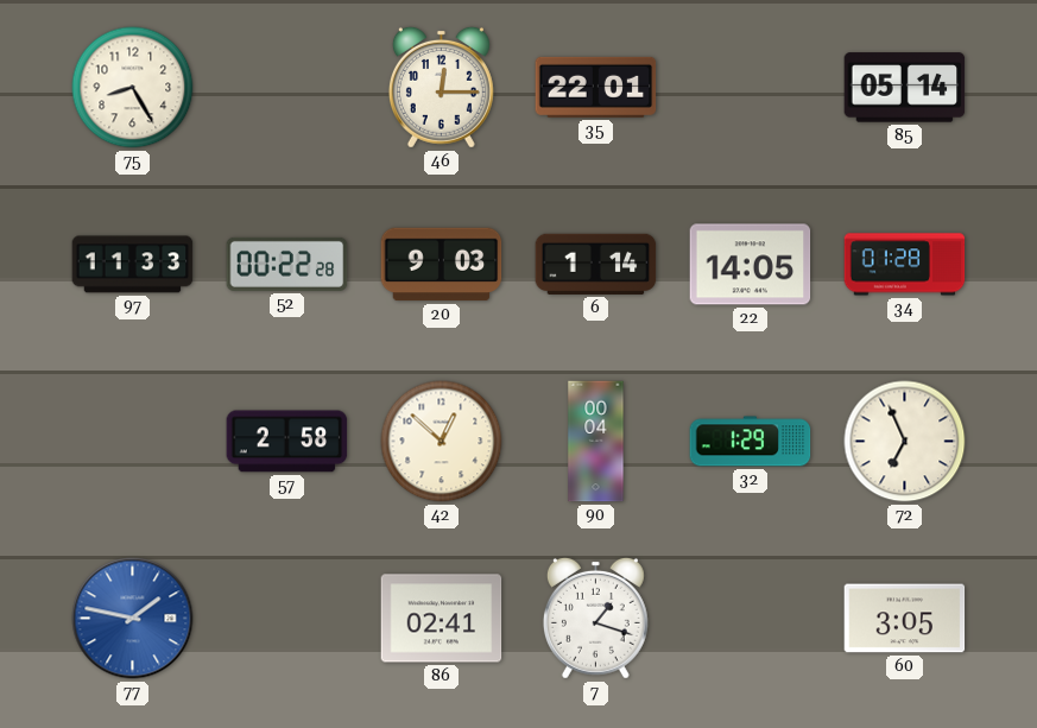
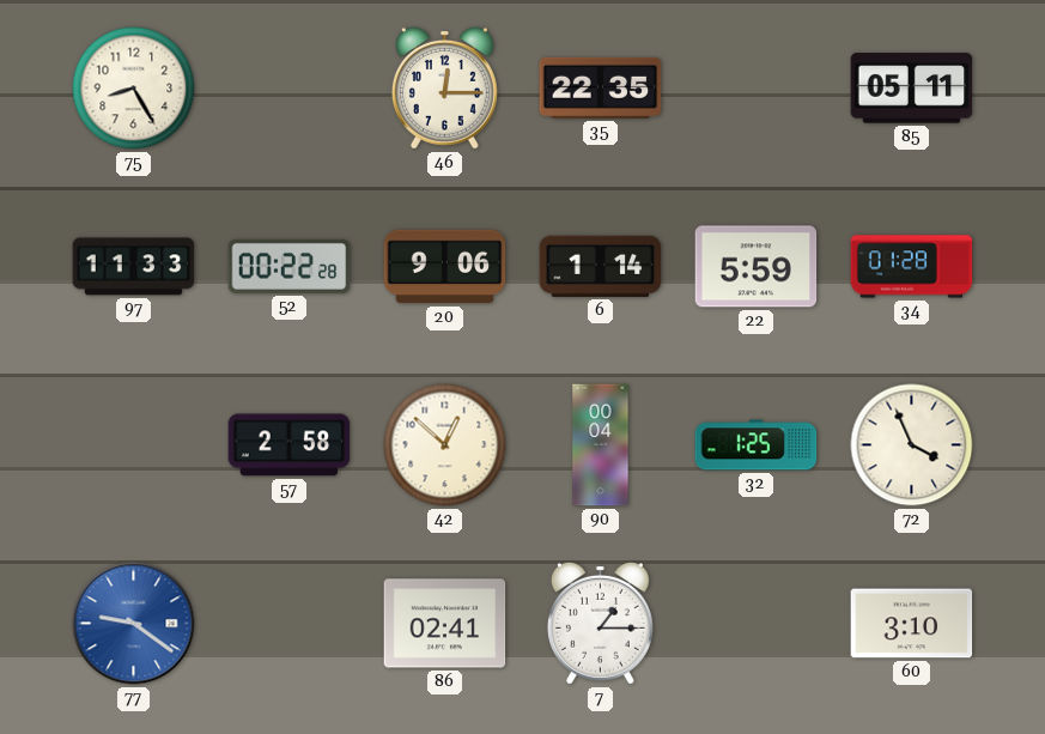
35: 22:01 -> 22:35
85: 05:14 -> 05:11
20: 9:03 -> 9:06
22: 14:05 -> 5:59
32: 1:29 -> 1:25
72: 6:56 -> 3:56
77: 1:47 -> 9:21
7: 1:18 -> 1:15
60: 3:05 -> 3:10
